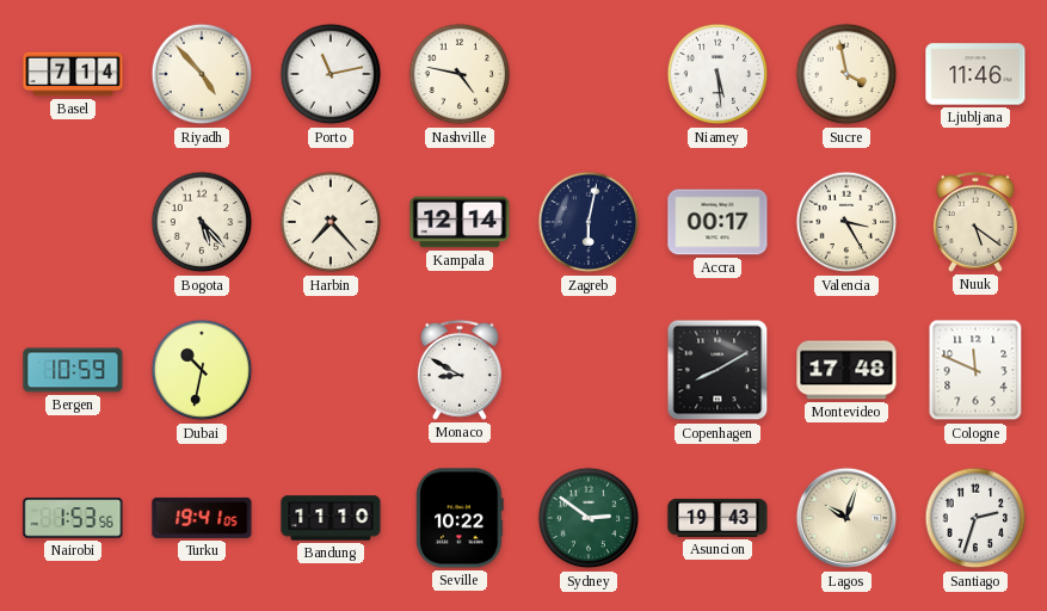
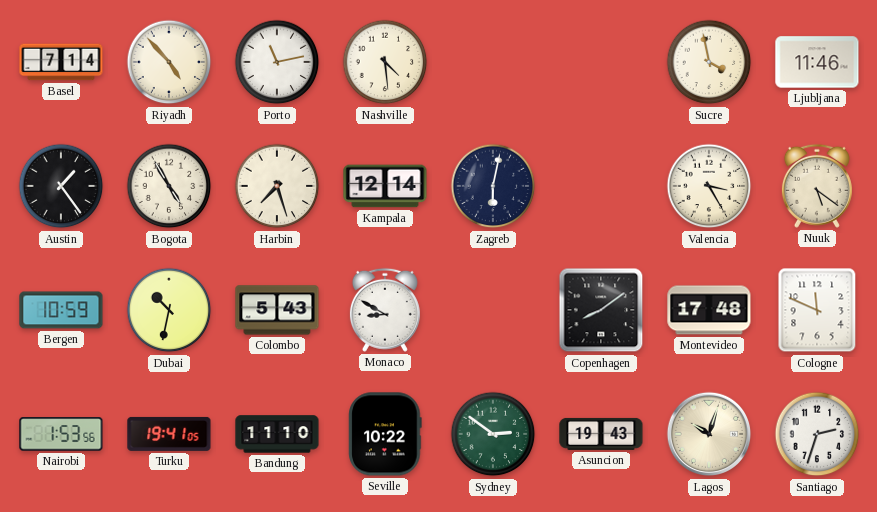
Nashville: 4:47 -> 4:29
Niamey: 5:29 -> none
Austin: none -> 1:24
Bogota: 5:23 -> 4:55
Harbin: 7:23 -> 7:27
Accra: 00:17 -> none
Colombo: none -> 5:43
Copenhagen: 8:10 -> 8:09
